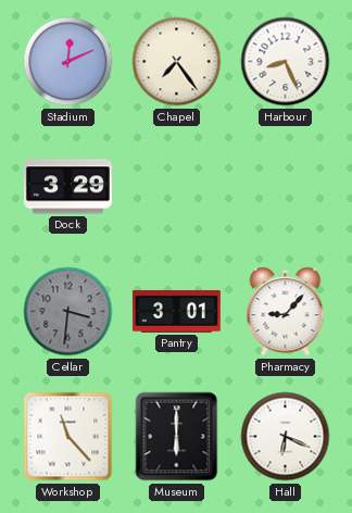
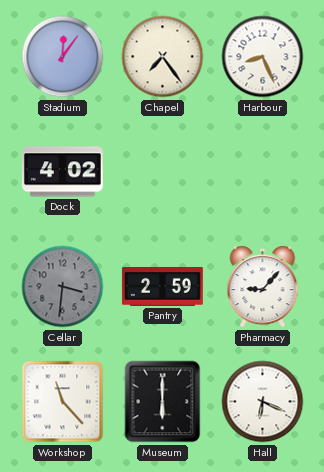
Stadium: 12:11 -> 12:06
Dock: 3:29 -> 4:02
Pantry: 3:01 -> 2:59
